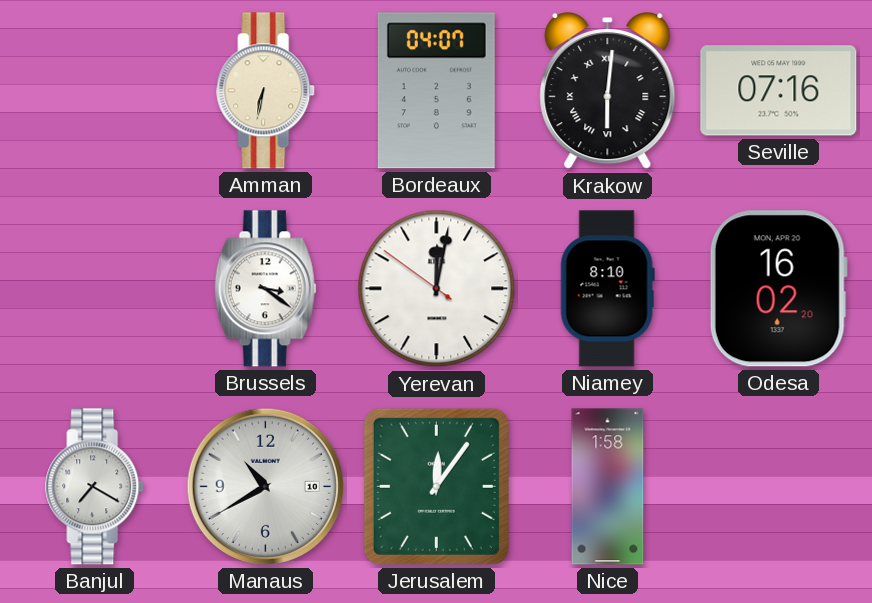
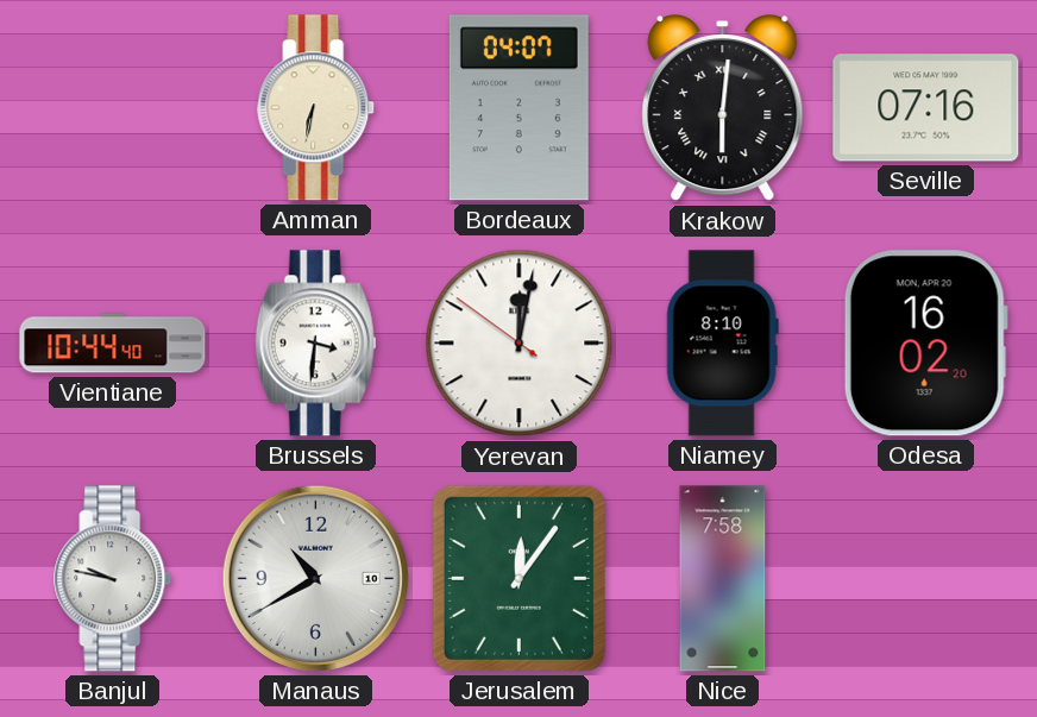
Vientiane: none -> 10:44
Brussels: 3:21 -> 3:31
Banjul: 7:20 -> 9:47
Nice: 1:58 -> 7:58
